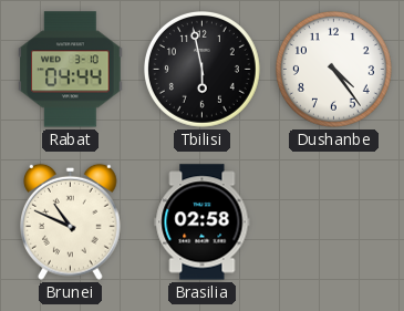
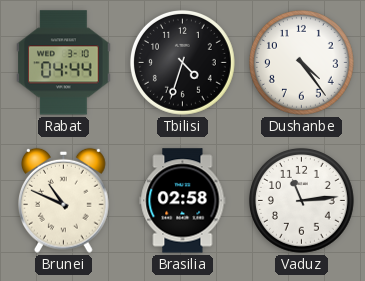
Tbilisi: 5:58 -> 4:33
Vaduz: none -> 11:14
